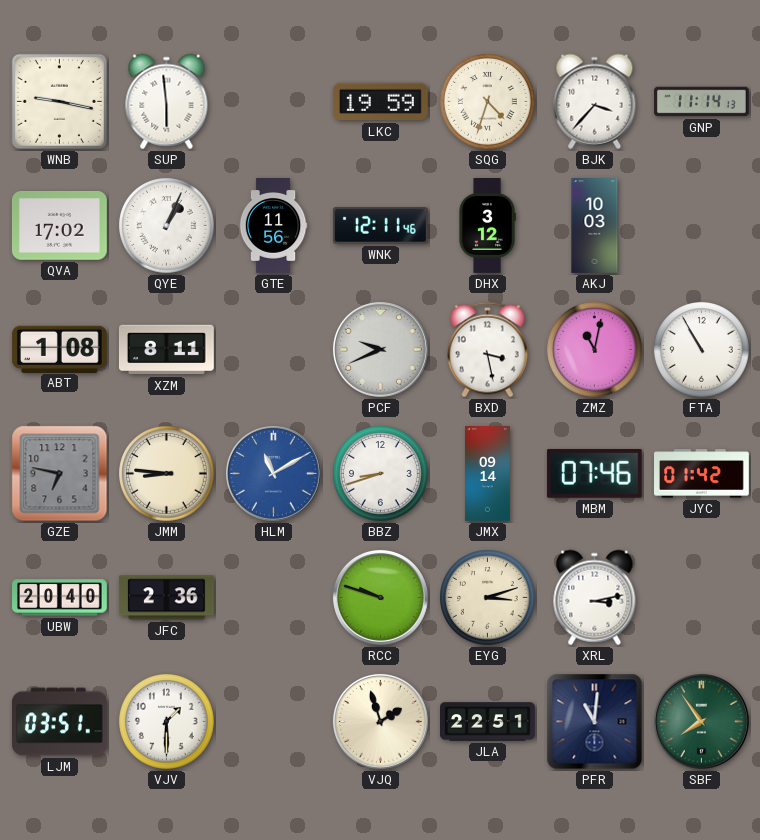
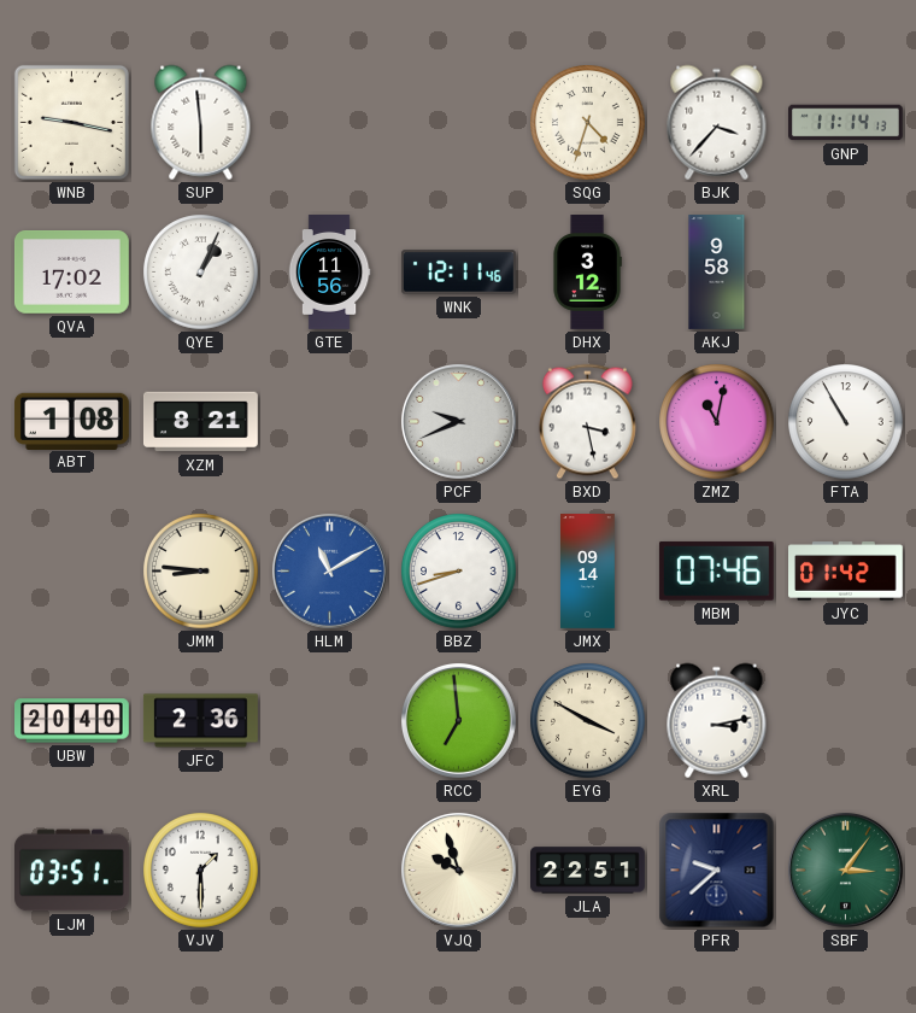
LKC: 19:59 -> none
AKJ: 10:03 -> 9:58
XZM: 8:11 -> 8:21
GZE: 6:47 -> none
RCC: 9:48 -> 6:59
EYG: 3:12 -> 3:50
VJQ: 1:57 -> 9:57
PFR: 11:01 -> 9:38
SBF: 7:54 -> 3:06
